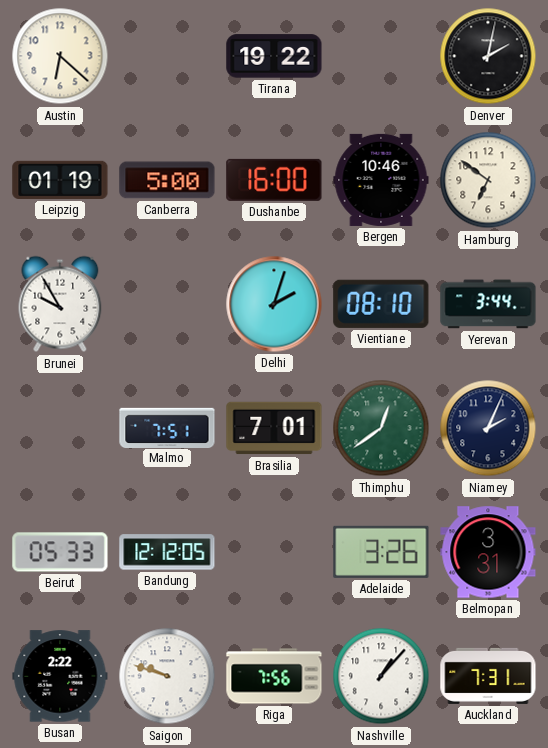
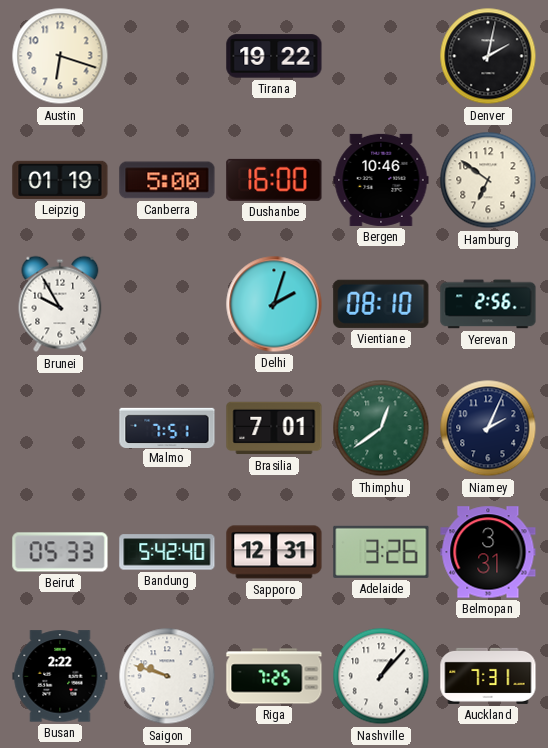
Austin: 6:22 -> 6:18
Yerevan: 3:44 -> 2:56
Bandung: 12:12 -> 5:42
Sapporo: none -> 12:31
Riga: 7:56 -> 7:25
